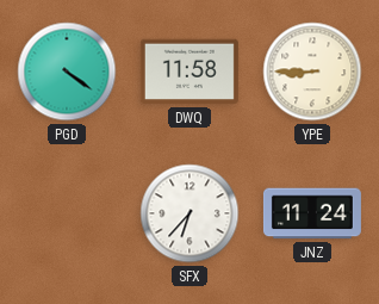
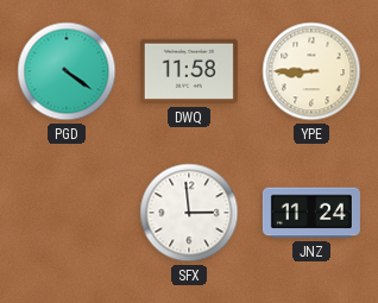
SFX: 6:37 -> 2:59
